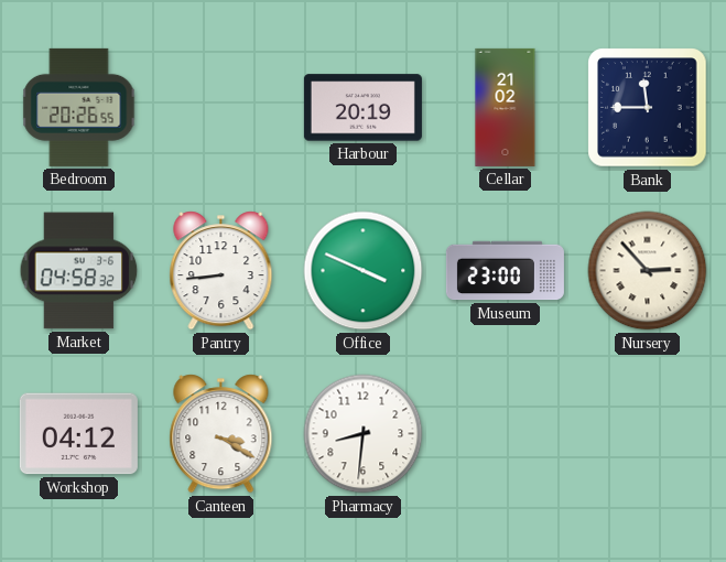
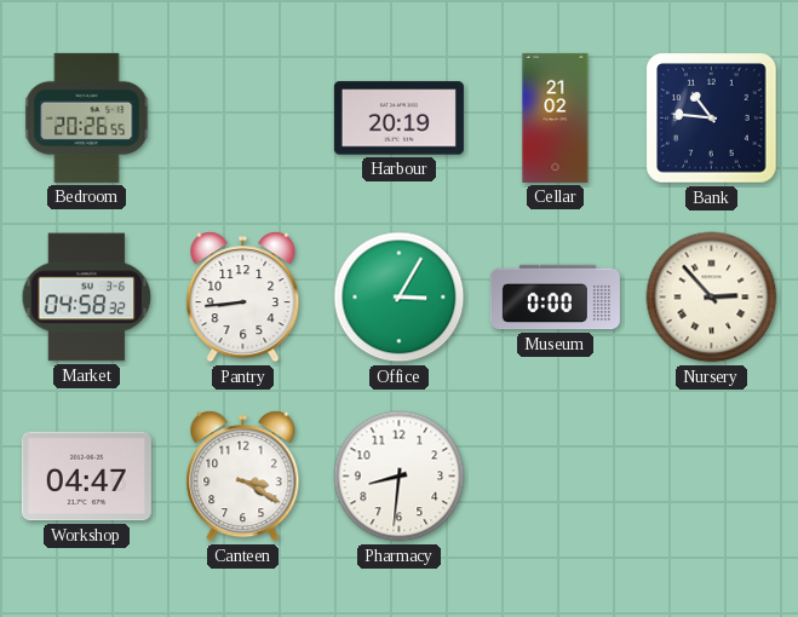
Bank: 11:45 -> 10:46
Office: 3:49 -> 3:05
Museum: 23:00 -> 0:00
Workshop: 04:12 -> 04:47
